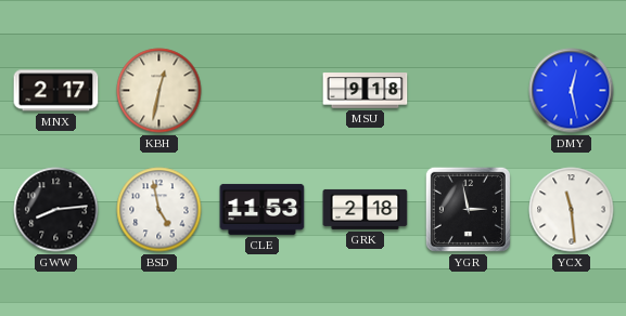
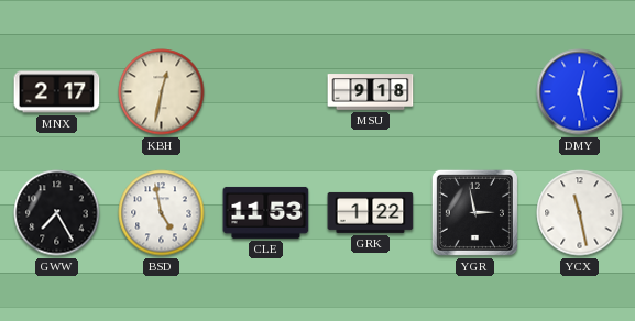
GWW: 8:14 -> 7:25
GRK: 2:18 -> 1:22
YCX: 11:29 -> 11:28
